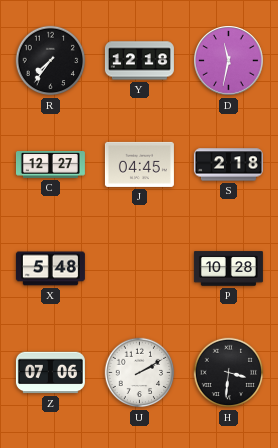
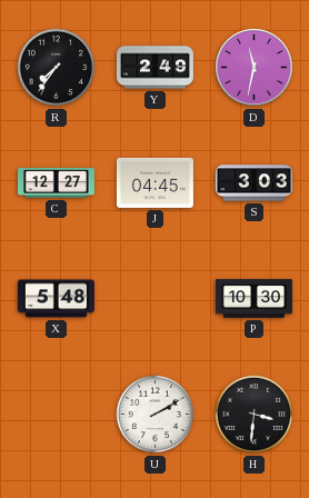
Y: 12:18 -> 2:49
S: 2:18 -> 3:03
P: 10:28 -> 10:30
Z: 07:06 -> none
